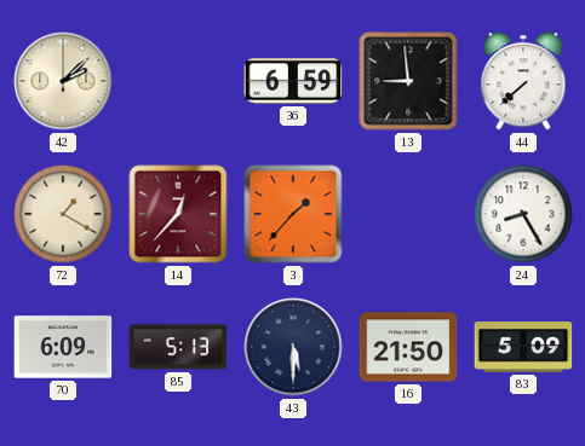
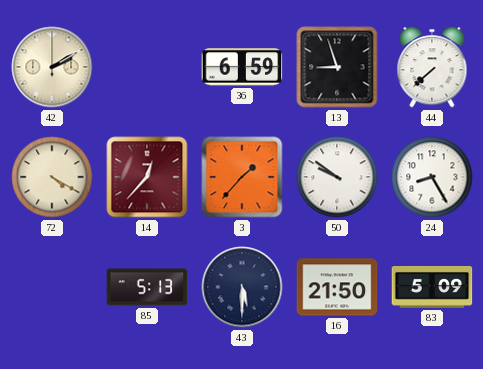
42: 2:08 -> 2:10
13: 8:59 -> 8:57
72: 1:20 -> 4:20
50: none -> 9:51
70: 6:09 -> none
